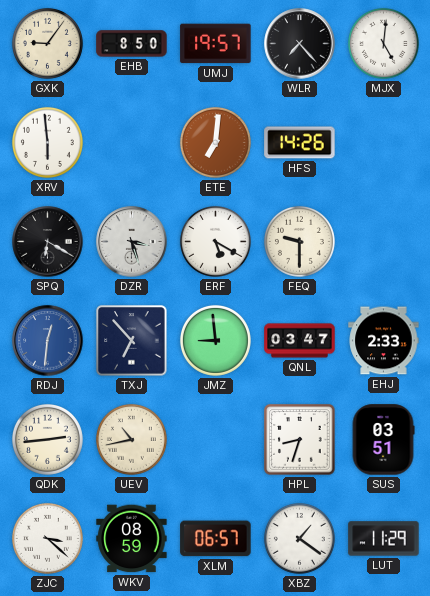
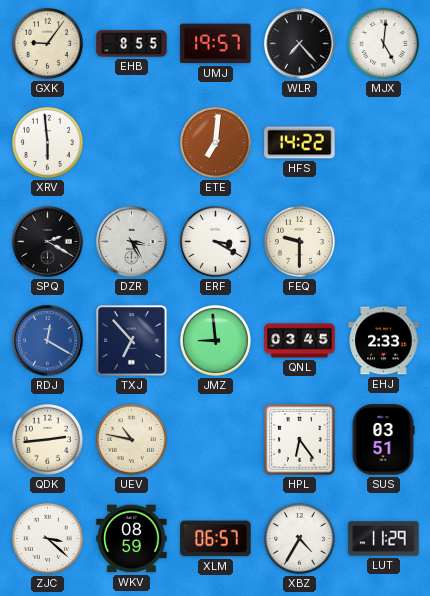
EHB: 8:50 -> 8:55
HFS: 14:26 -> 14:22
SPQ: 6:20 -> 2:20
DZR: 3:27 -> 3:25
ERF: 5:20 -> 3:20
RDJ: 12:31 -> 12:20
QNL: 03:47 -> 03:45
UEV: 10:43 -> 10:47
HPL: 8:33 -> 6:24
XBZ: 1:21 -> 4:35
